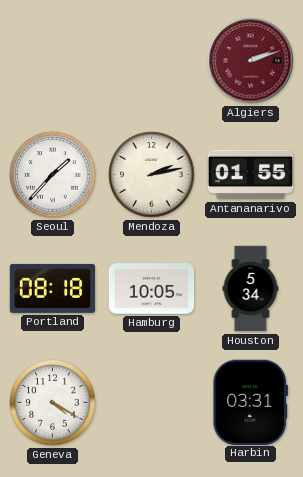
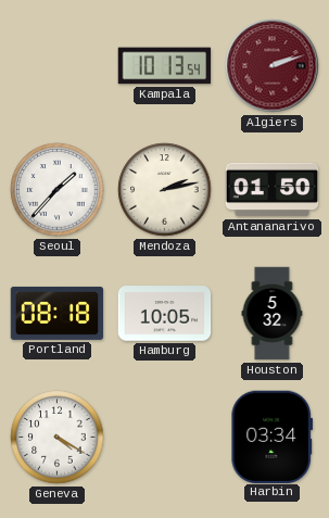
Kampala: none -> 10:13
Antananarivo: 01:55 -> 01:50
Houston: 5:34 -> 5:32
Harbin: 03:31 -> 03:34
